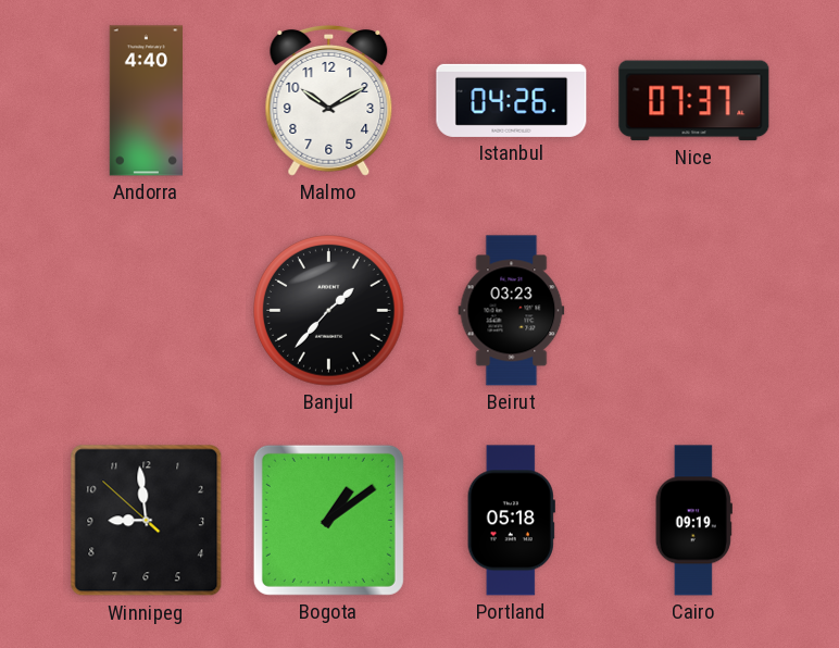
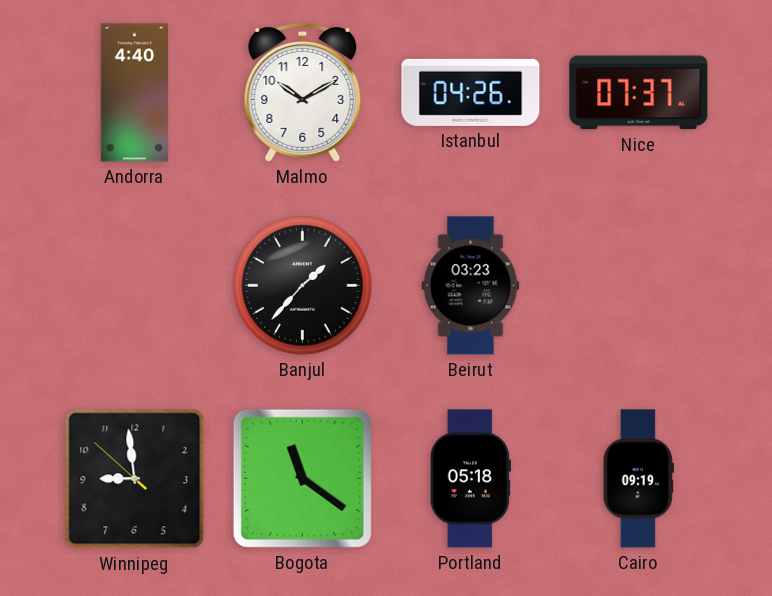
Bogota: 1:09 -> 11:21
